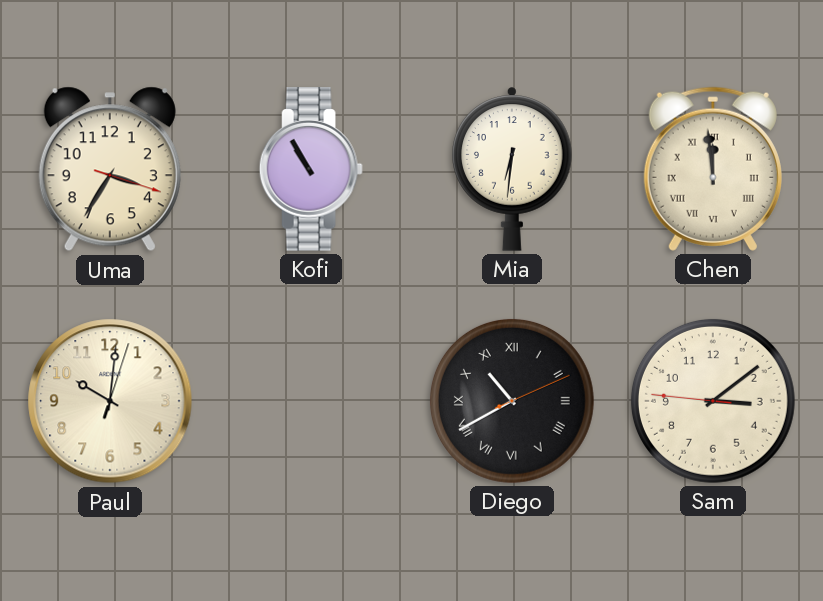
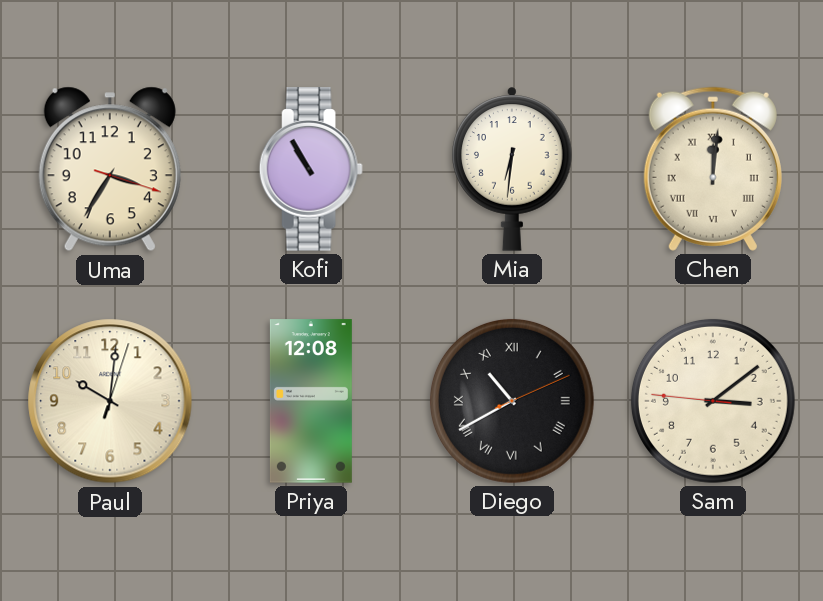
Chen: 11:59 -> 12:01
Priya: none -> 12:08
